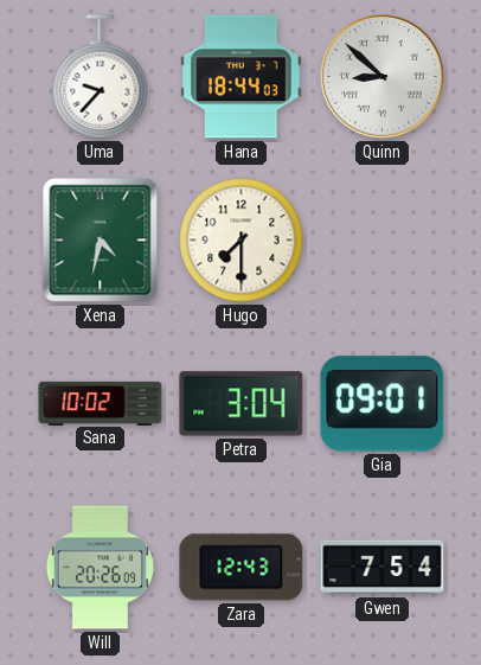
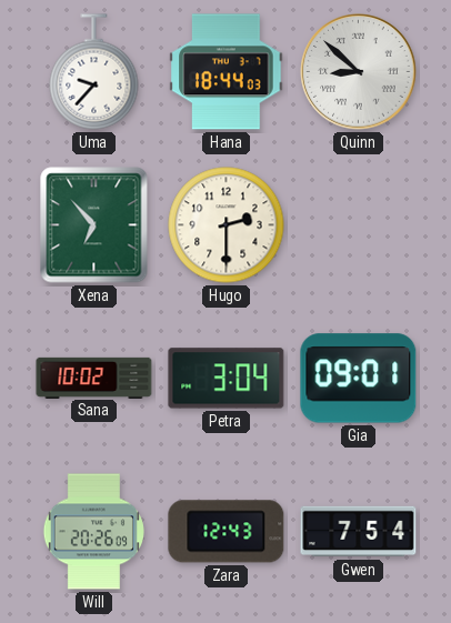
Xena: 4:32 -> 6:53
Hugo: 7:30 -> 2:30
